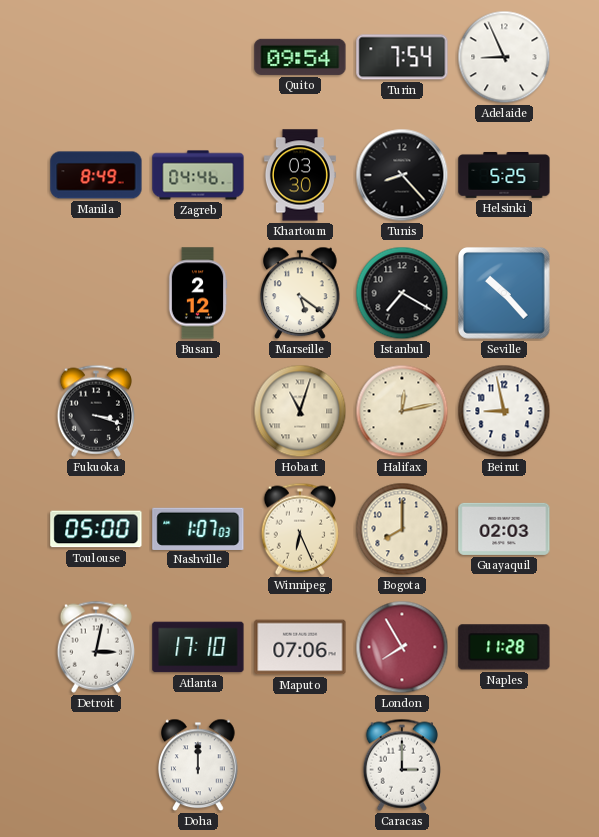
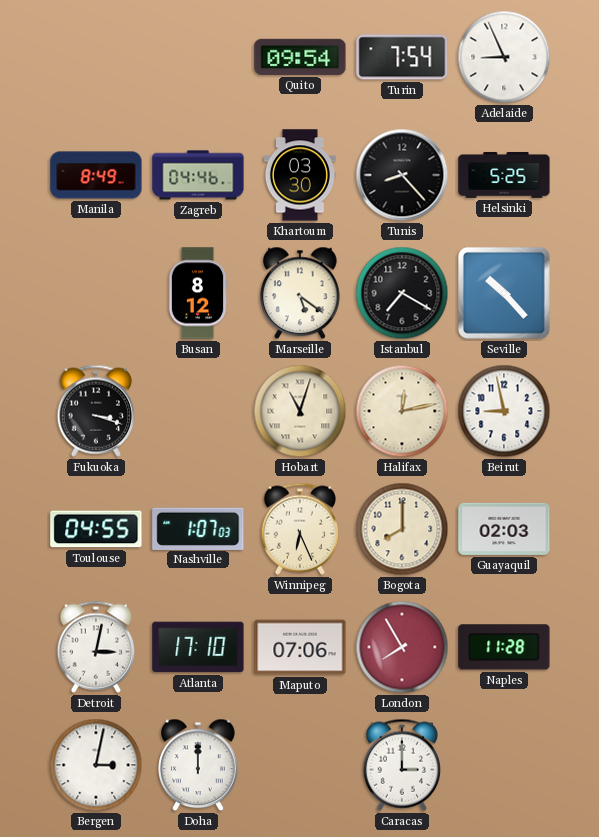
Busan: 2:12 -> 8:12
Toulouse: 05:00 -> 04:55
Bergen: none -> 3:02
